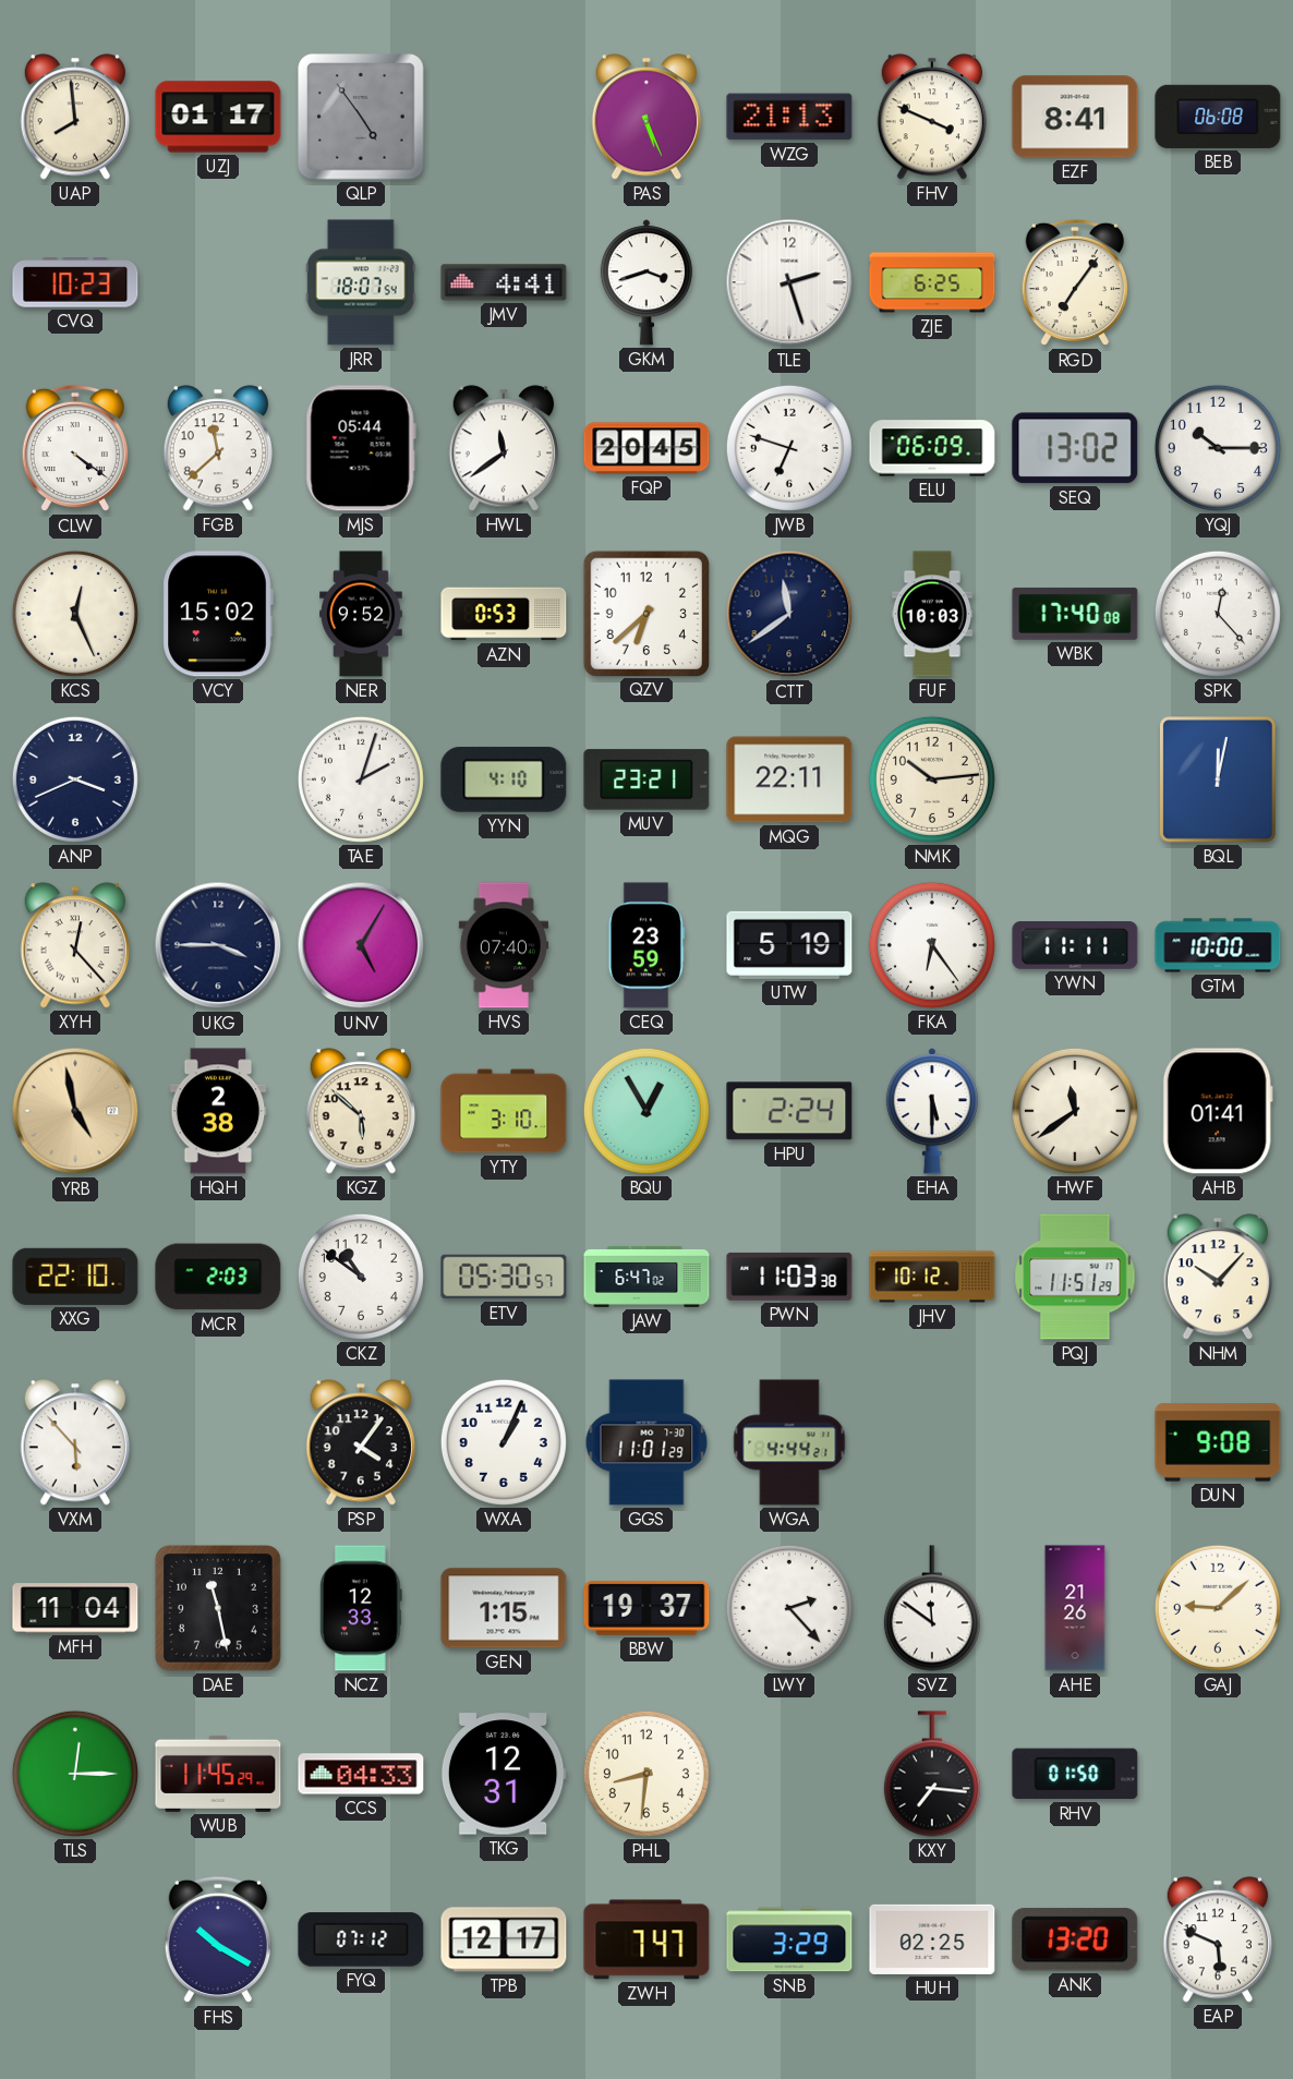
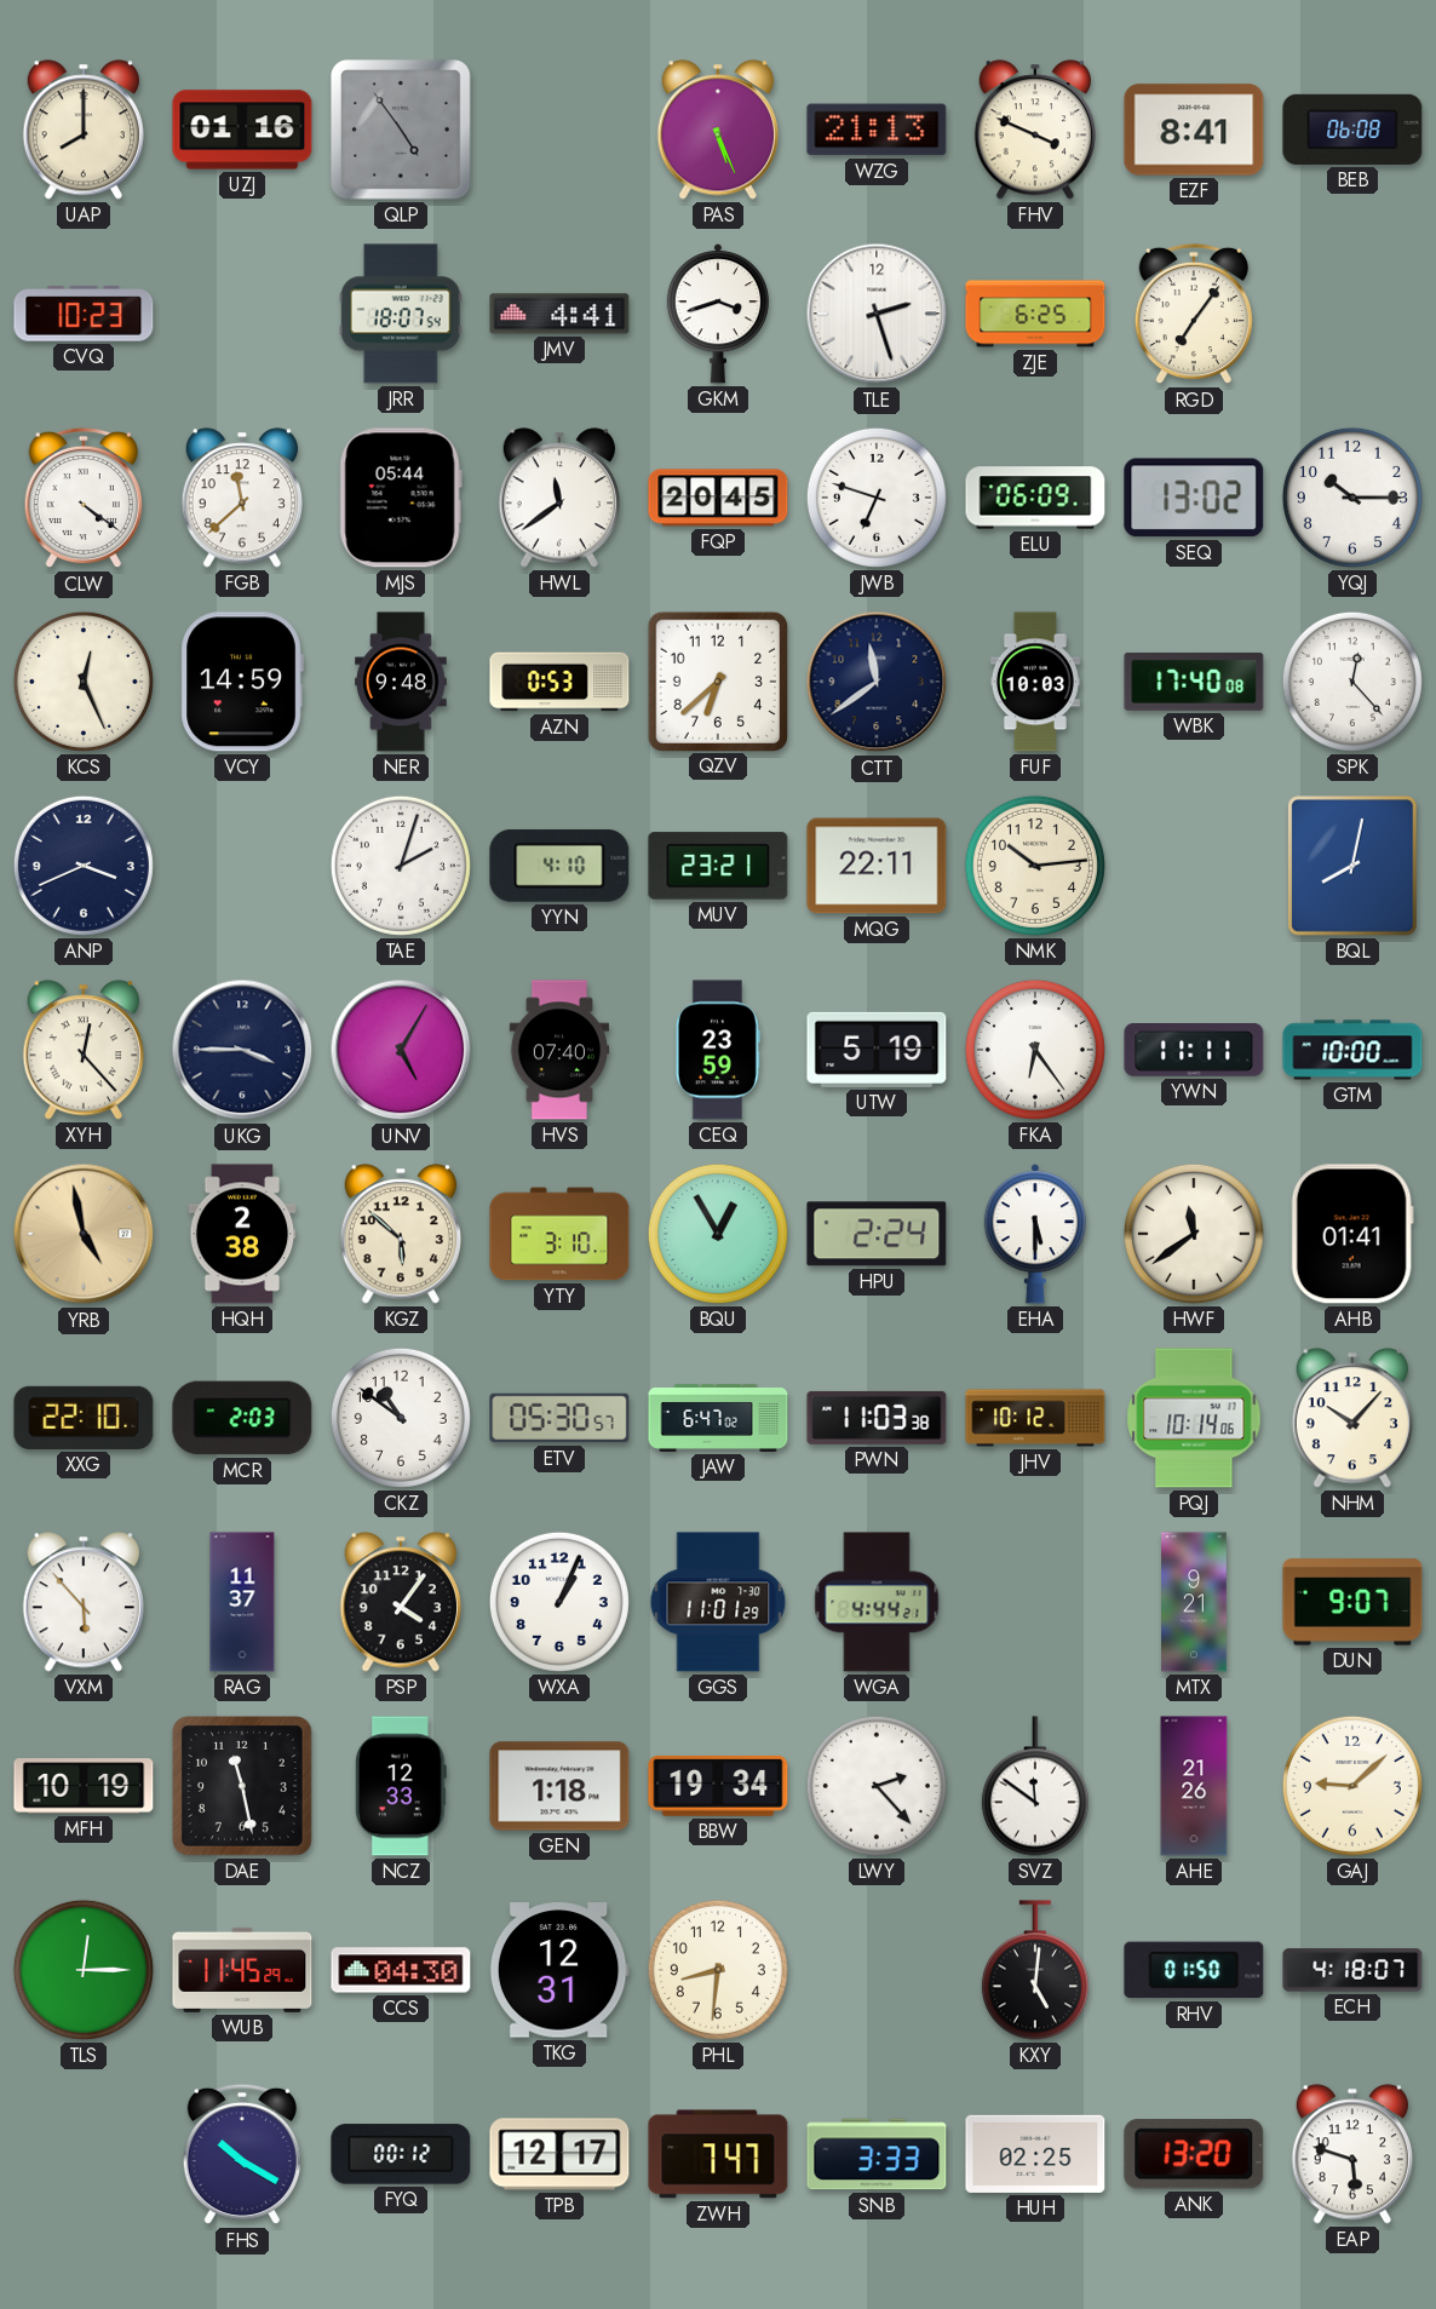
UAP: 7:59 -> 8:00
UZJ: 01:17 -> 01:16
VCY: 15:02 -> 14:59
NER: 9:52 -> 9:48
BQL: 12:02 -> 8:02
PQJ: 11:51 -> 10:14
RAG: none -> 11:37
MTX: none -> 9:21
DUN: 9:08 -> 9:07
MFH: 11:04 -> 10:19
GEN: 1:15 -> 1:18
BBW: 19:37 -> 19:34
CCS: 04:33 -> 04:30
KXY: 7:16 -> 5:01
ECH: none -> 4:18
FYQ: 07:12 -> 00:12
SNB: 3:29 -> 3:33
EAP: 5:49 -> 5:48
